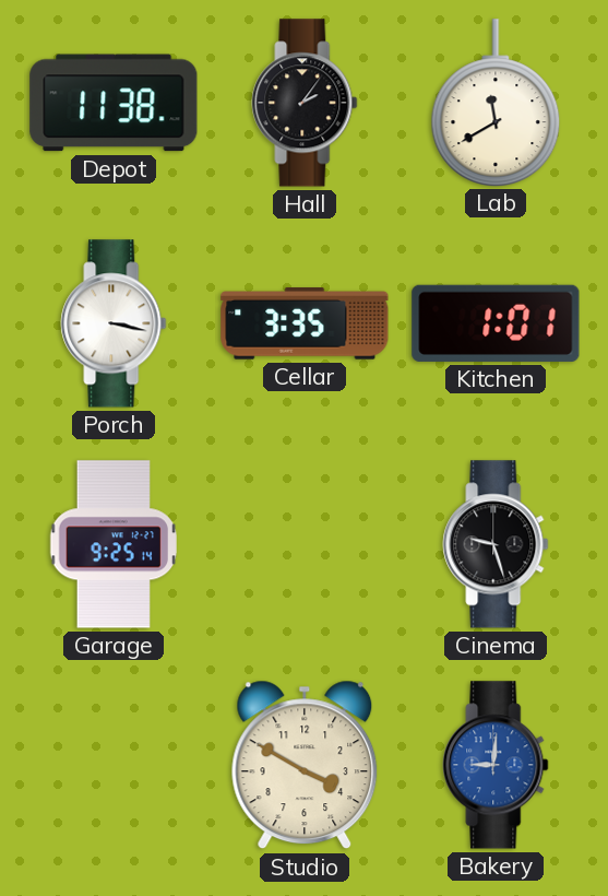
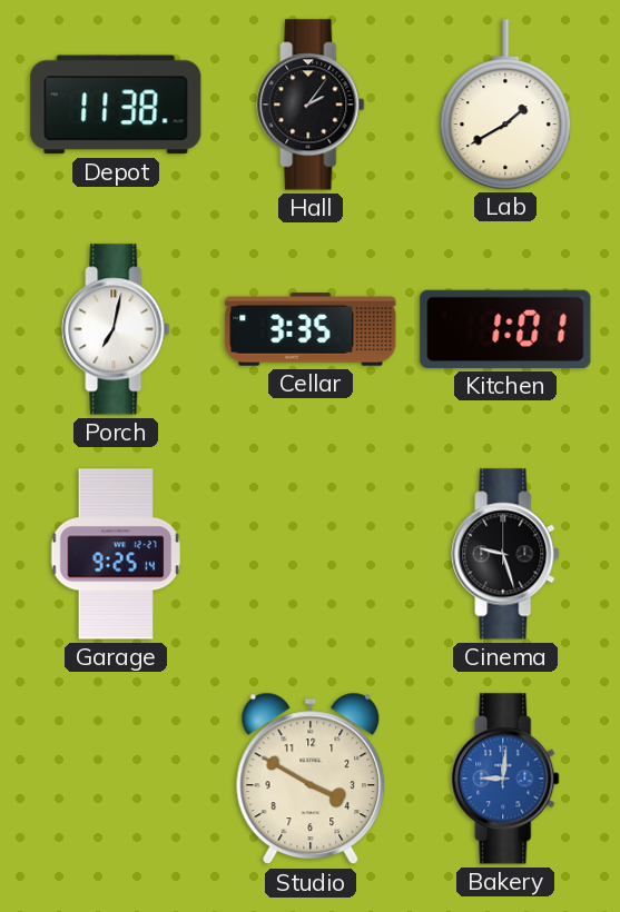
Lab: 11:40 -> 1:40
Porch: 3:17 -> 7:02
